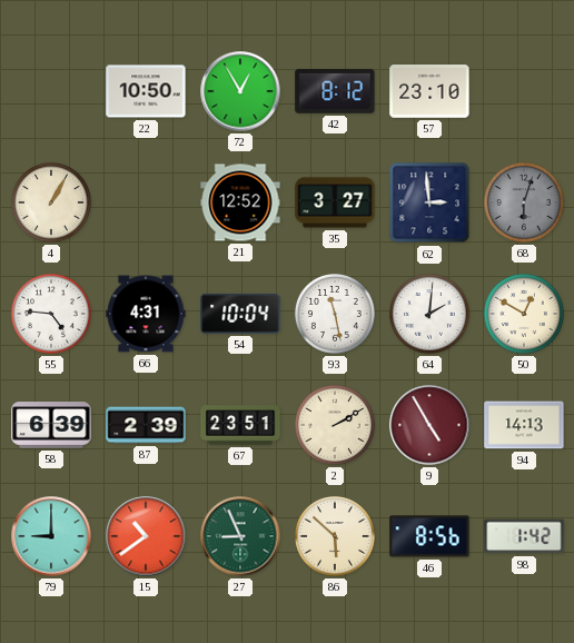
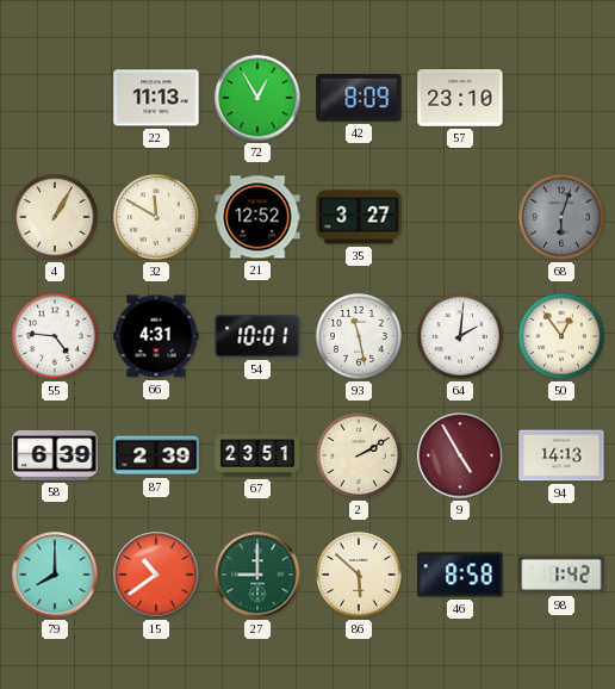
22: 10:50 -> 11:13
42: 8:12 -> 8:09
32: none -> 11:50
62: 2:59 -> none
54: 10:04 -> 10:01
50: 12:50 -> 12:54
79: 9:00 -> 8:00
27: 8:56 -> 9:00
46: 8:56 -> 8:58
